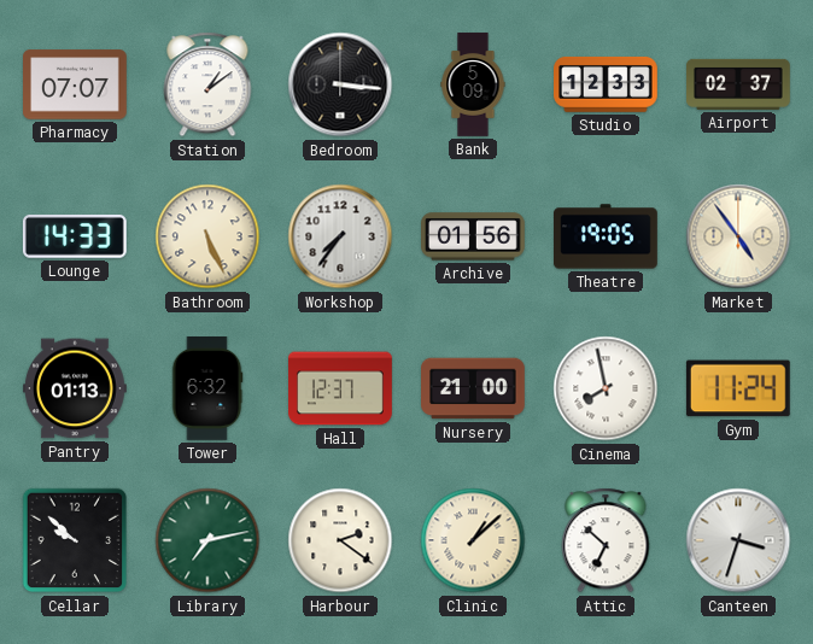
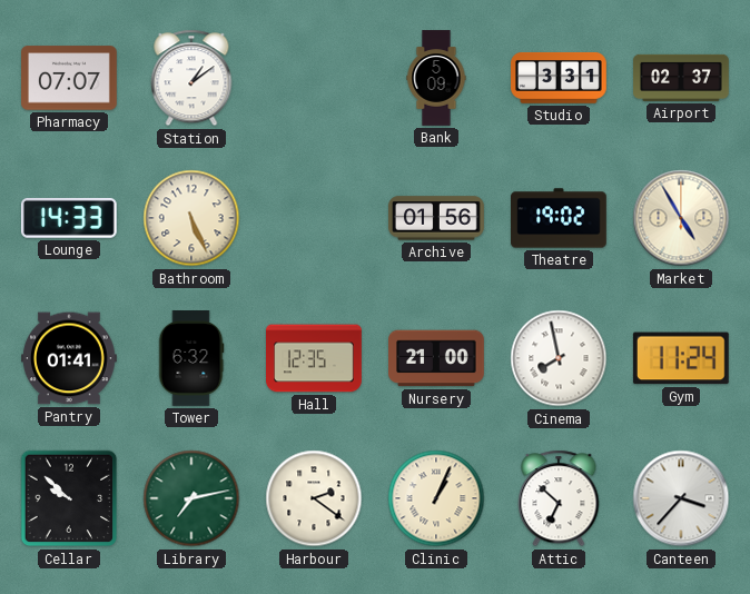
Bedroom: 3:16 -> none
Studio: 12:33 -> 3:31
Workshop: 7:36 -> none
Theatre: 19:05 -> 19:02
Market: 4:54 -> 4:55
Pantry: 01:13 -> 01:41
Hall: 12:37 -> 12:35
Clinic: 1:08 -> 1:04
Canteen: 3:33 -> 3:37
